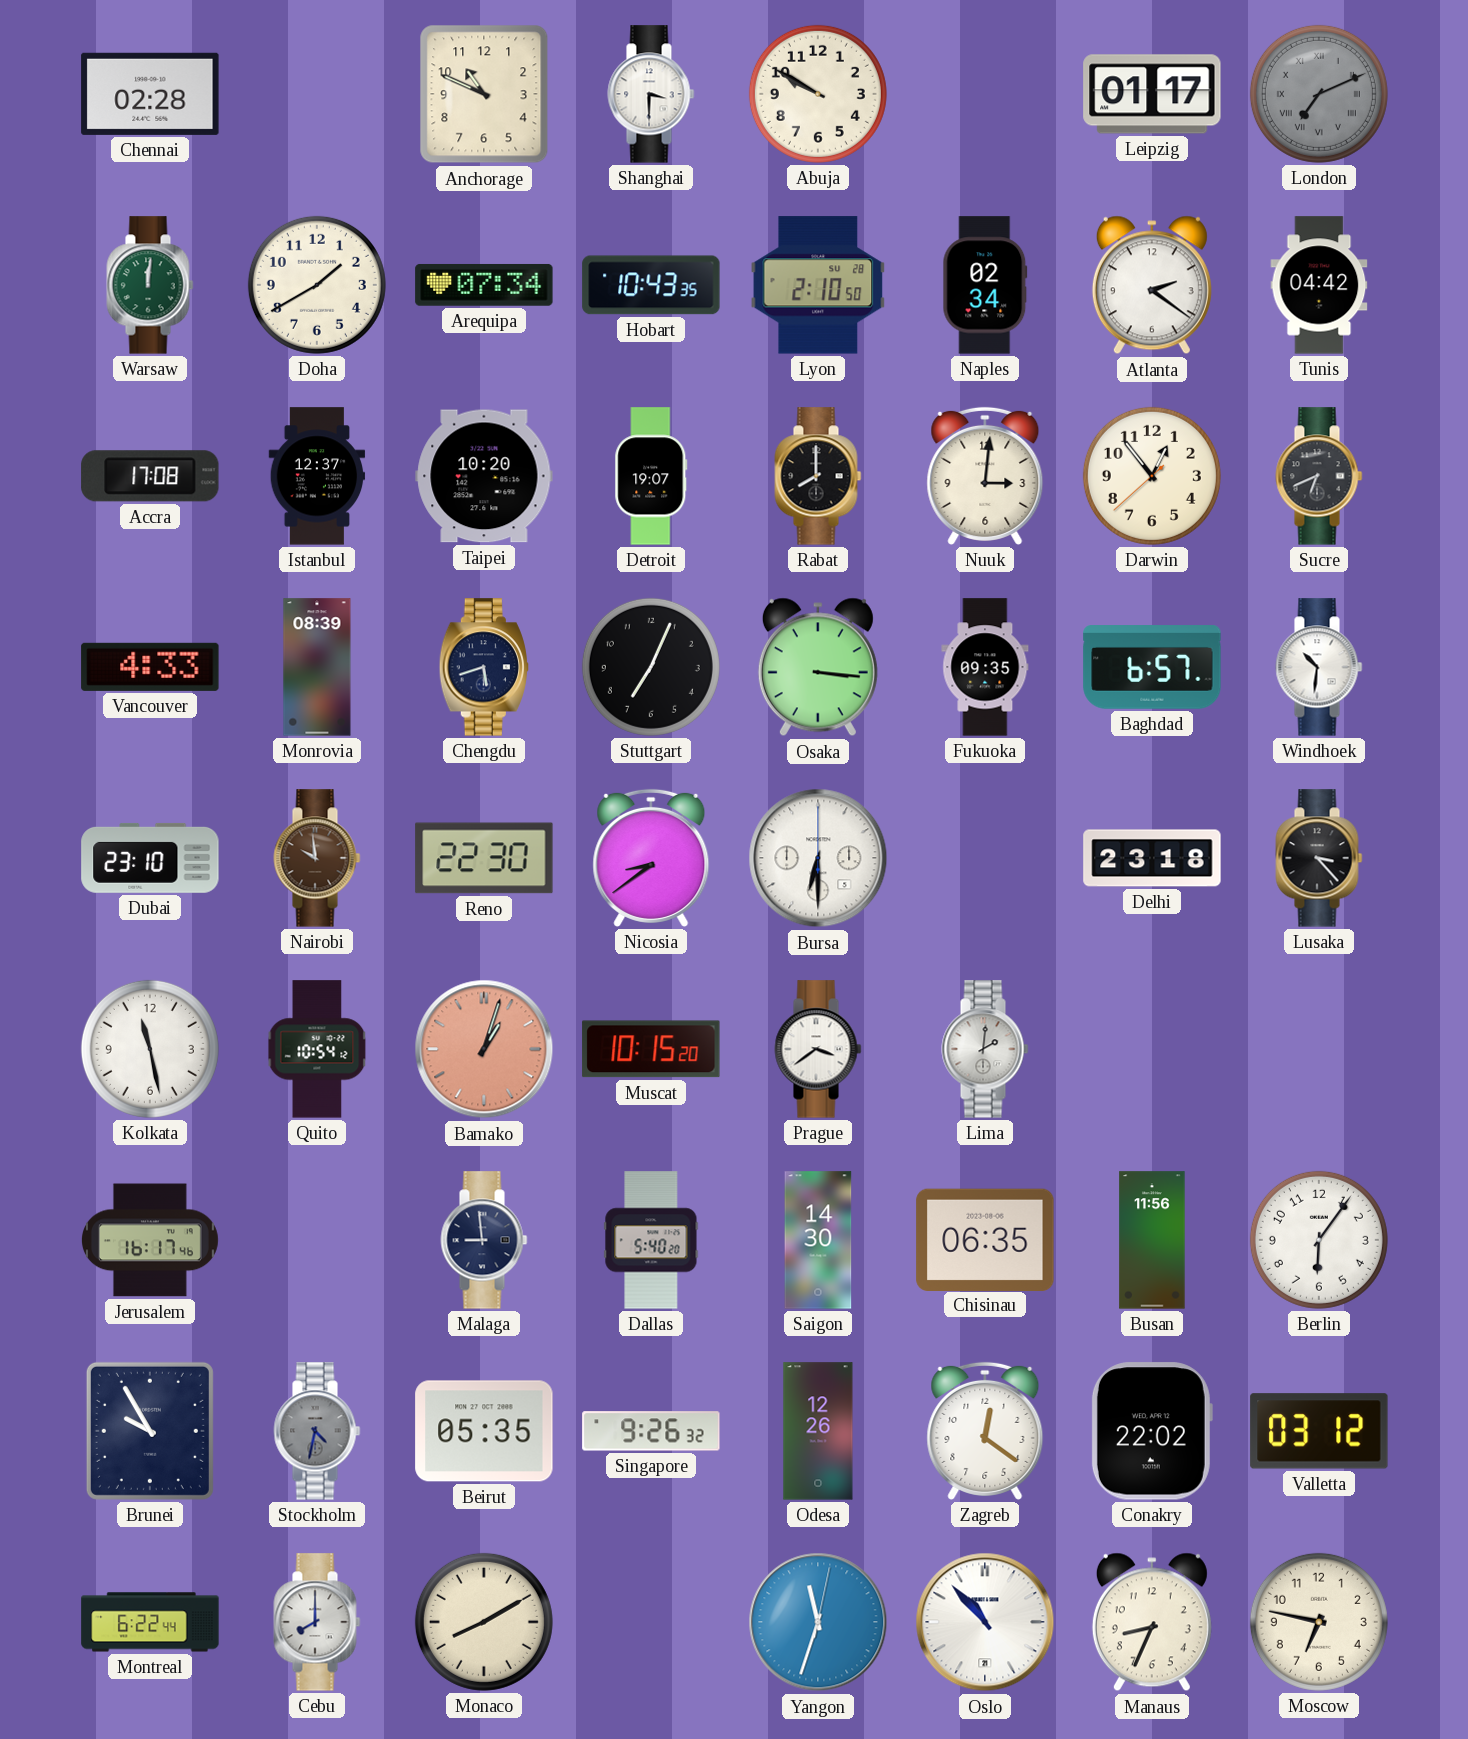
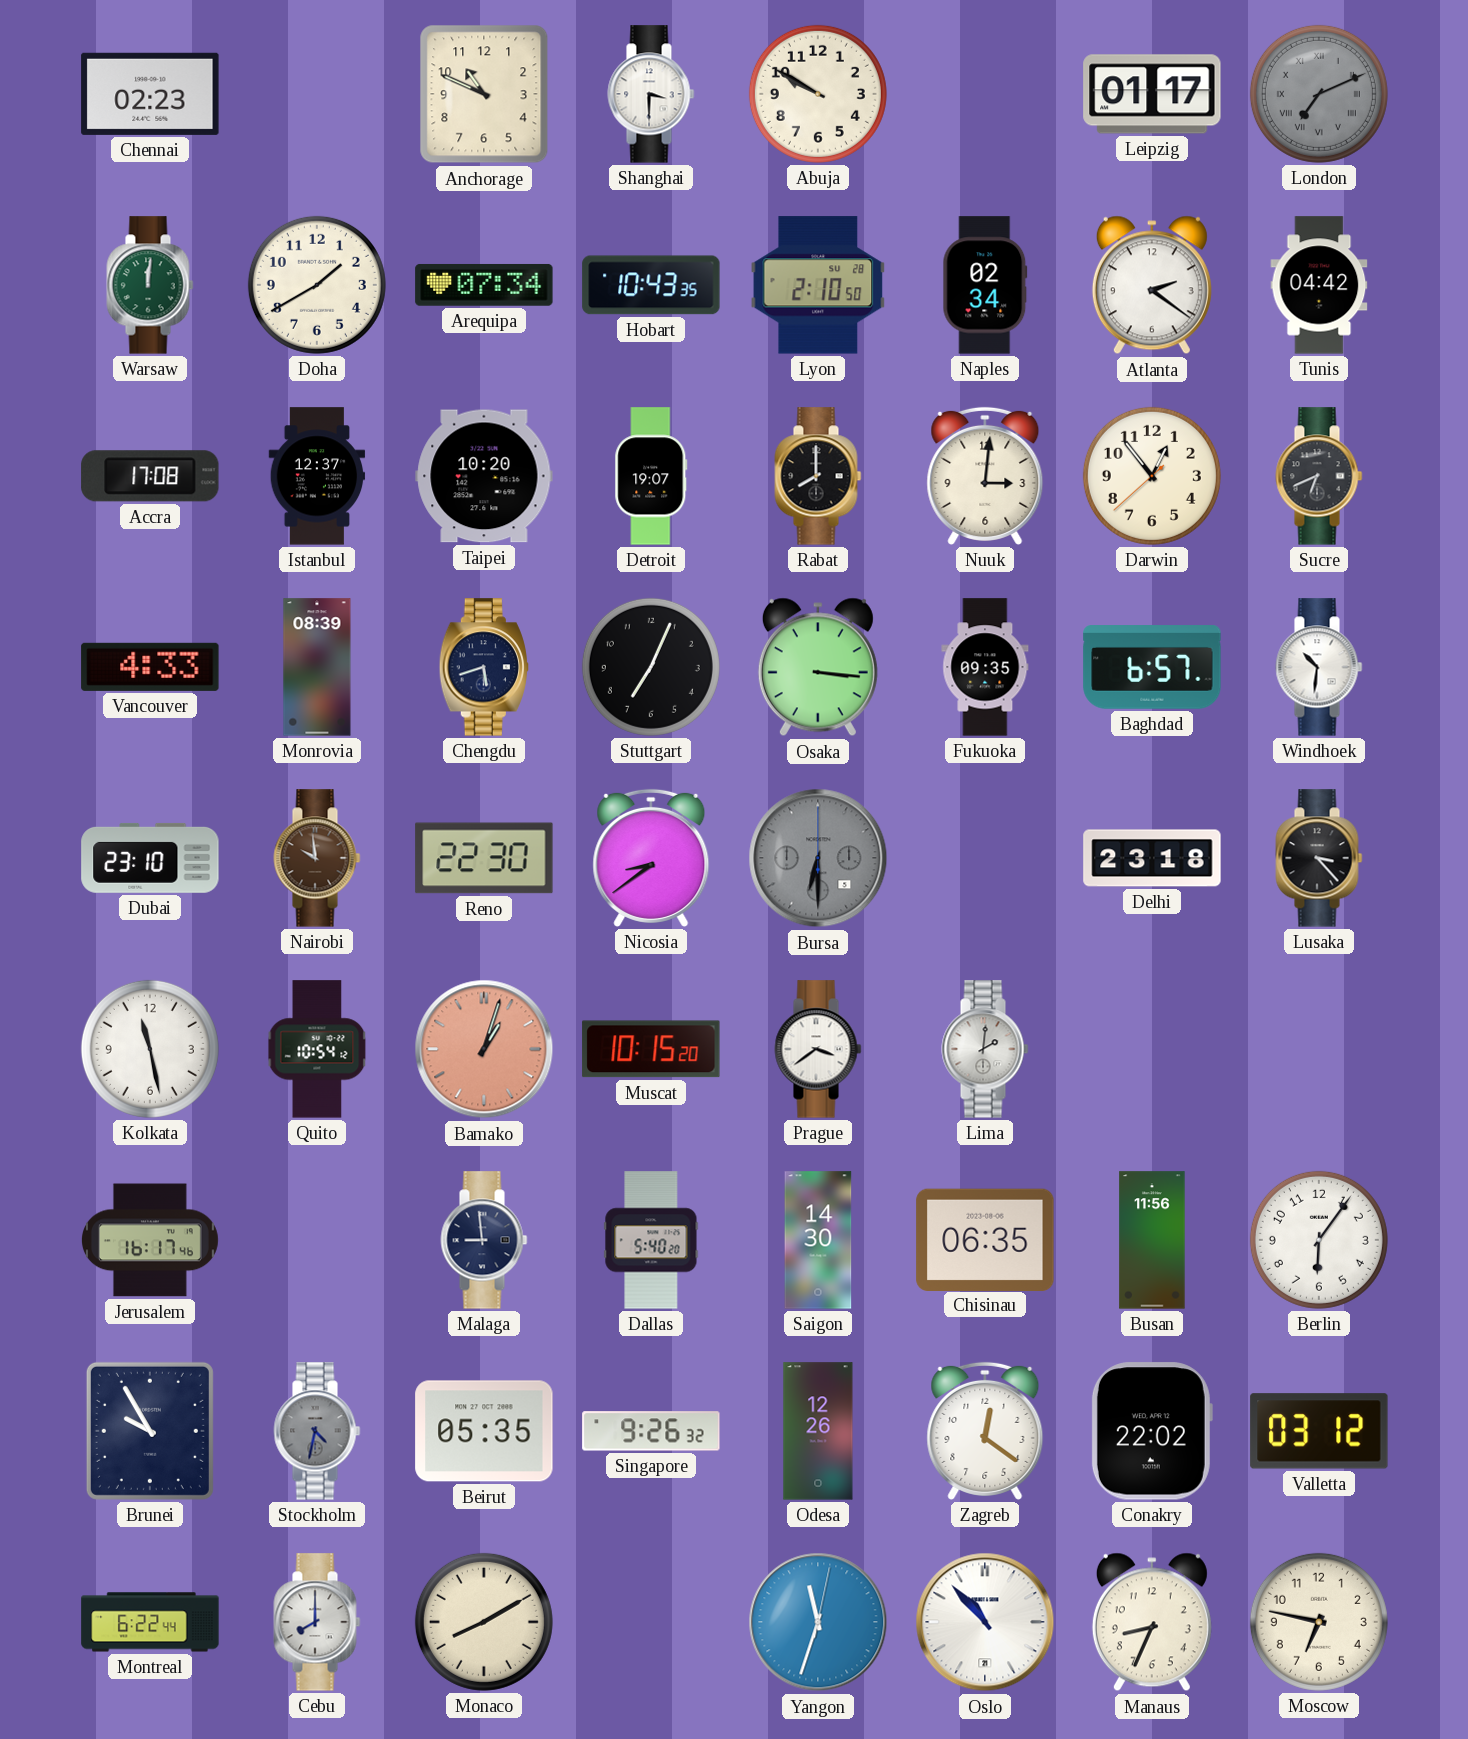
Chennai: 02:28 -> 02:23
Bursa dial: white -> grey
